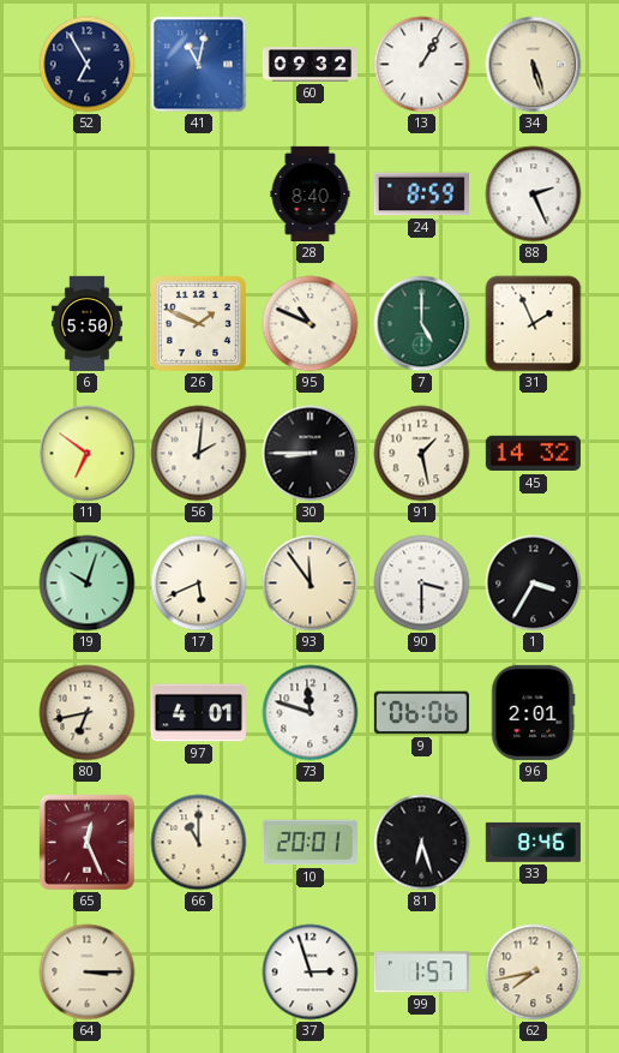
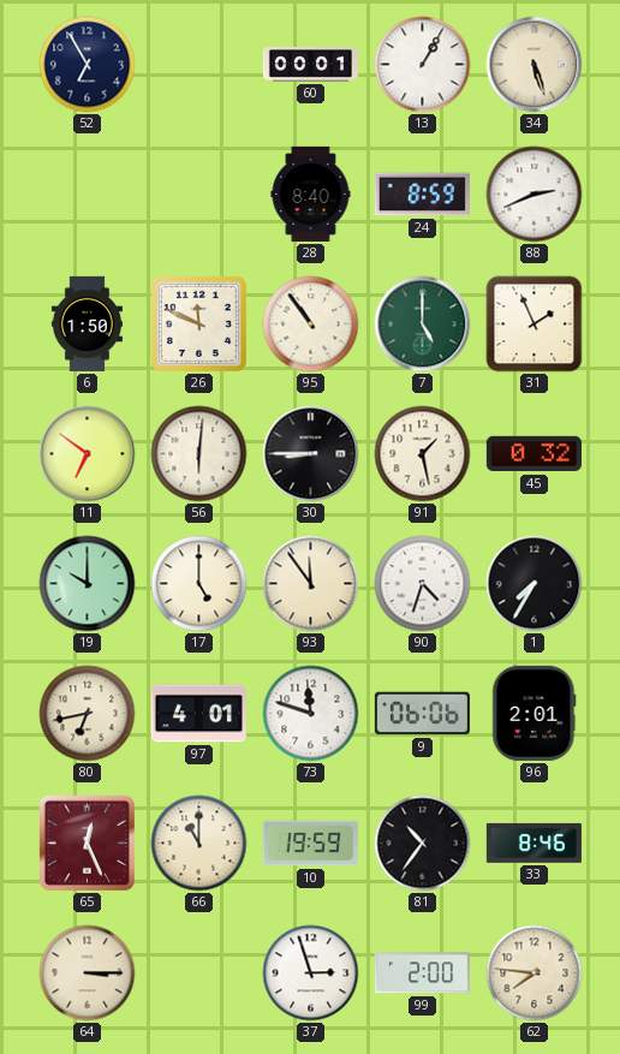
41: 11:02 -> none
60: 09:32 -> 00:01
88: 2:26 -> 2:41
6: 5:50 -> 1:50
26: 1:49 -> 11:49
95: 10:49 -> 10:54
56: 2:01 -> 6:01
45: 14:32 -> 0:32
19: 10:03 -> 10:00
17: 5:41 -> 5:00
90: 3:30 -> 4:33
1: 3:35 -> 7:35
10: 20:01 -> 19:59
81: 6:27 -> 10:36
99: 1:57 -> 2:00
62: 7:43 -> 7:46
